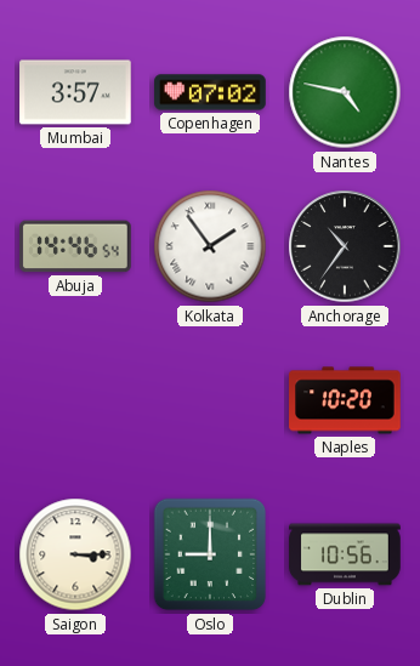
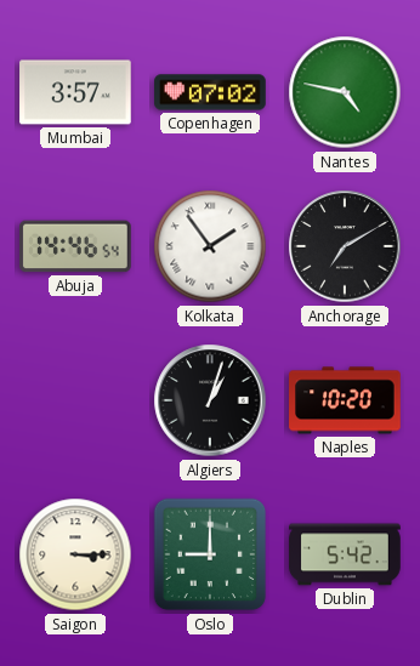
Anchorage: 10:36 -> 7:10
Algiers: none -> 1:03
Dublin: 10:56 -> 5:42
